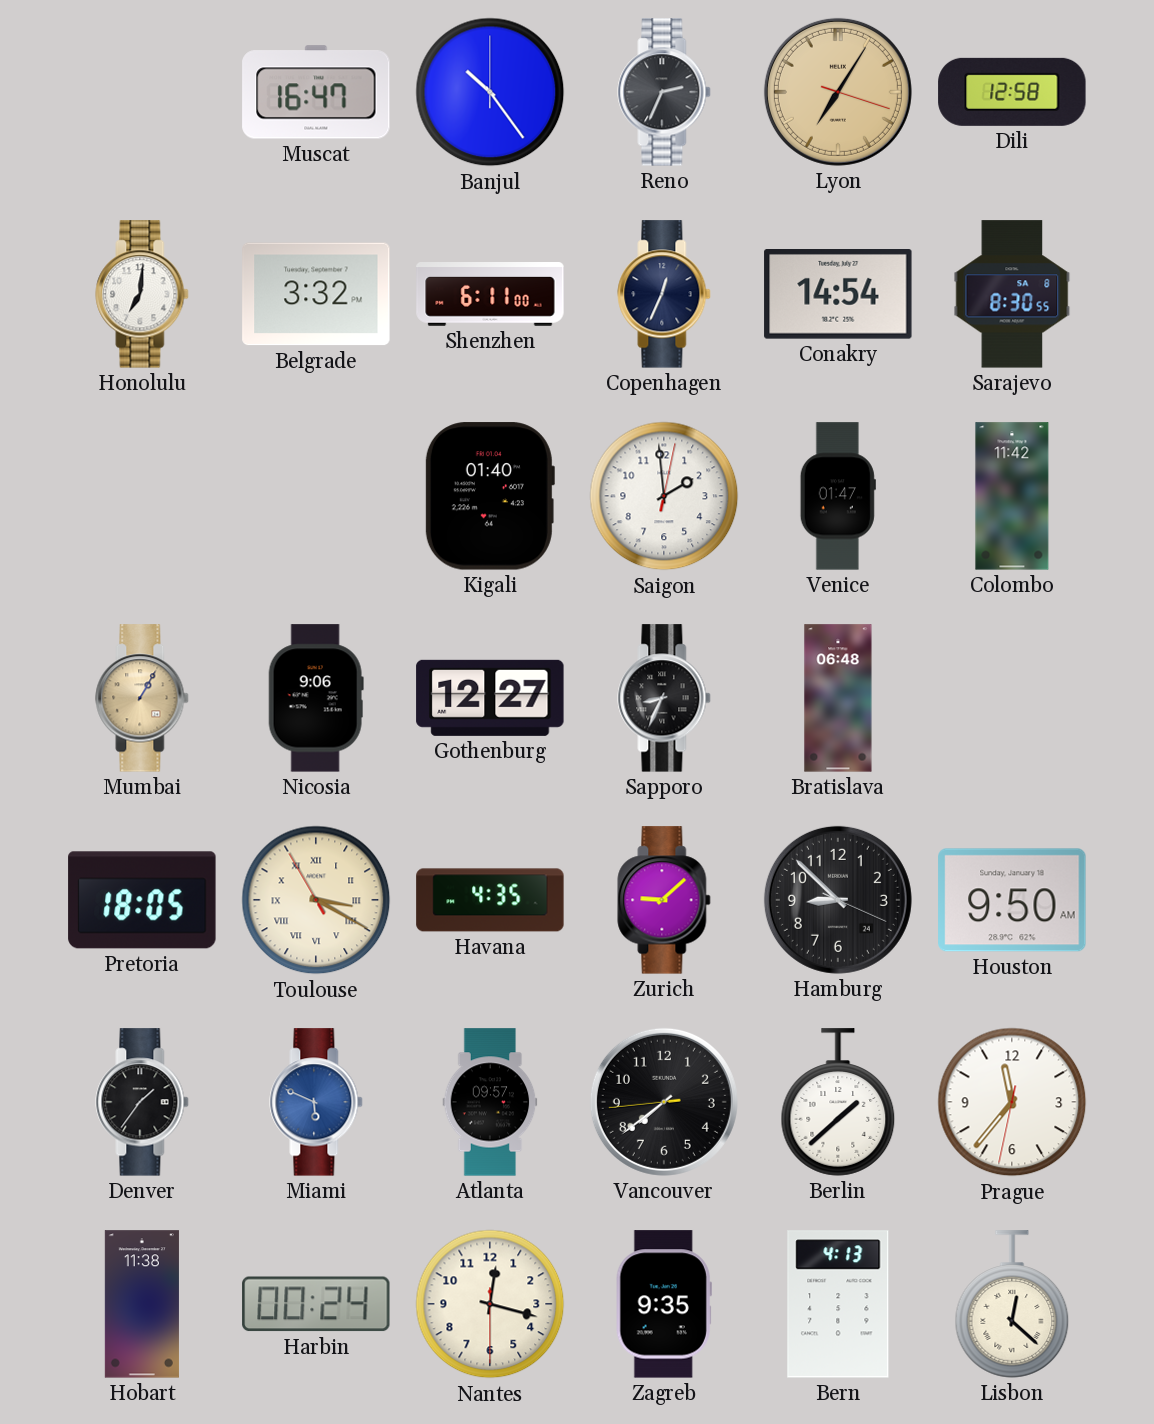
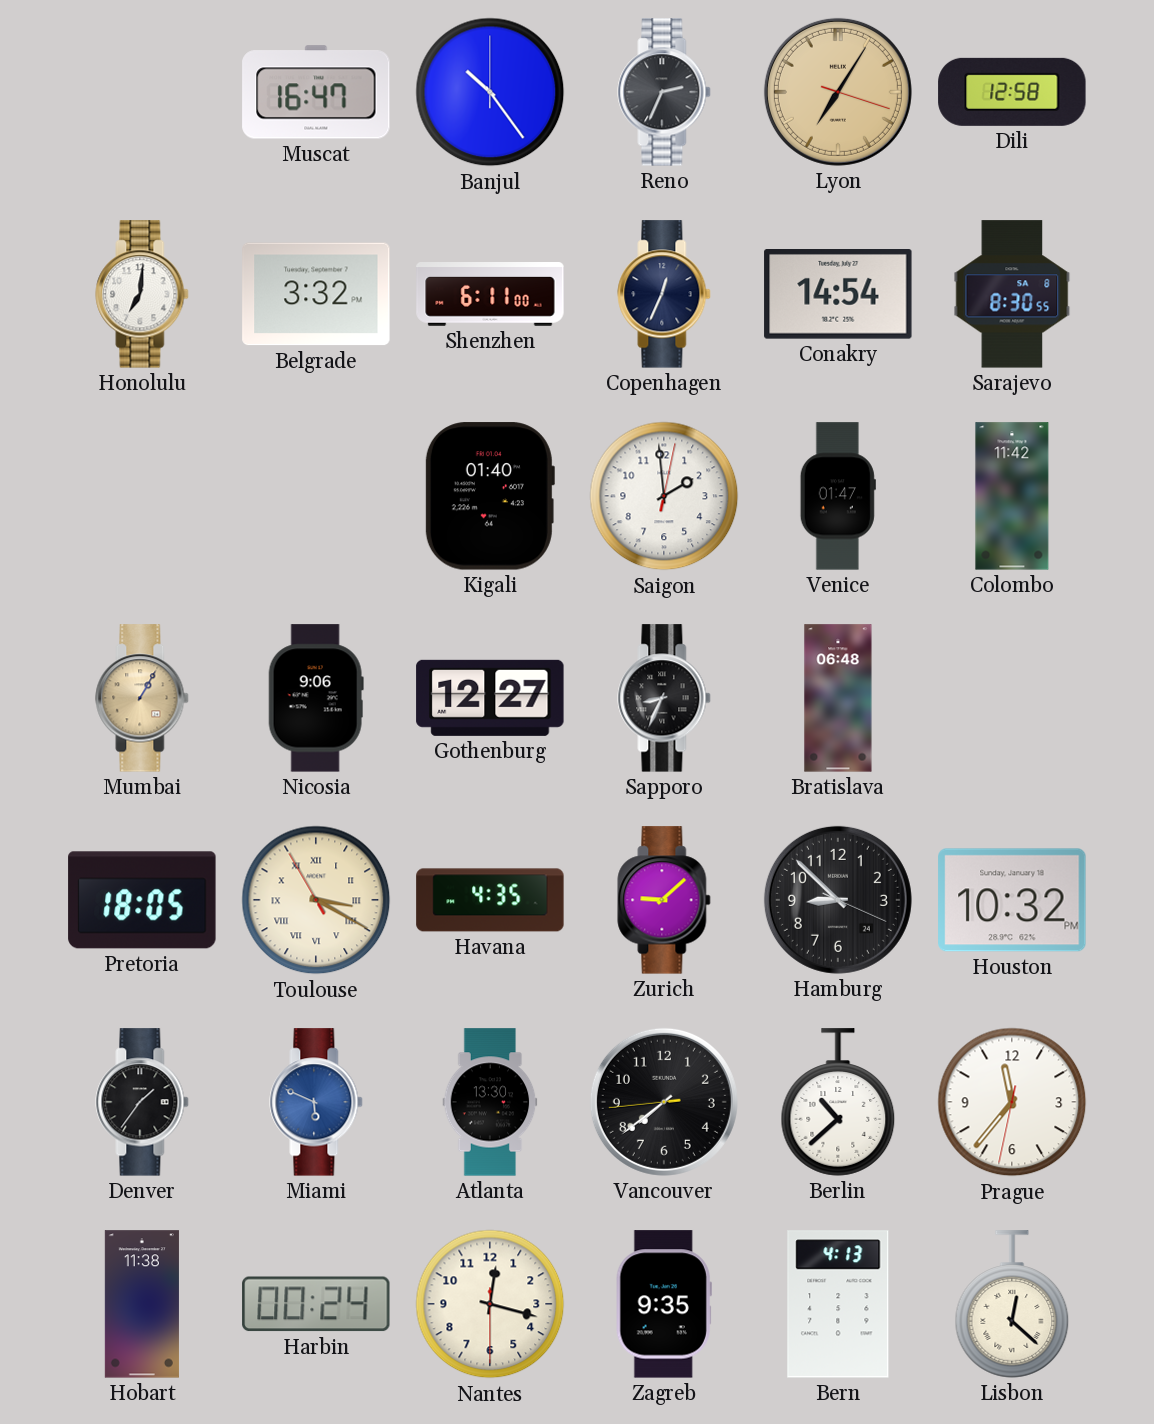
Houston: 9:50 -> 10:32
Atlanta: 09:57 -> 13:30
Berlin: 1:38 -> 10:38
